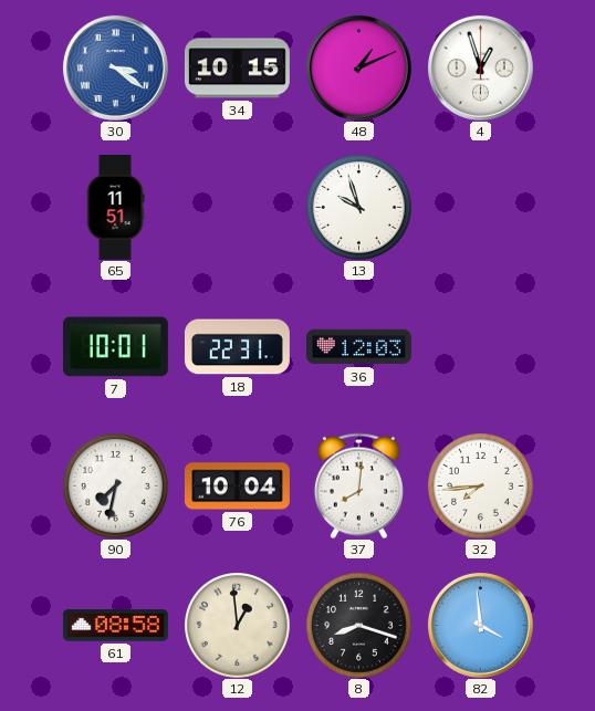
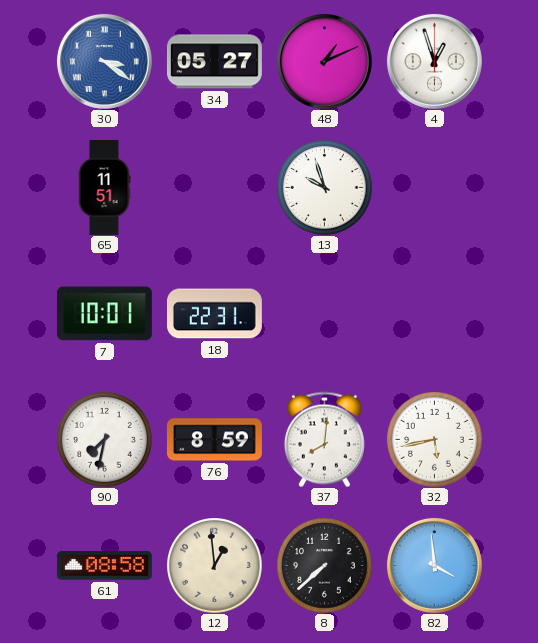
34: 10:15 -> 05:27
36: 12:03 -> none
76: 10:04 -> 8:59
32: 7:44 -> 5:43
8: 8:18 -> 7:38
